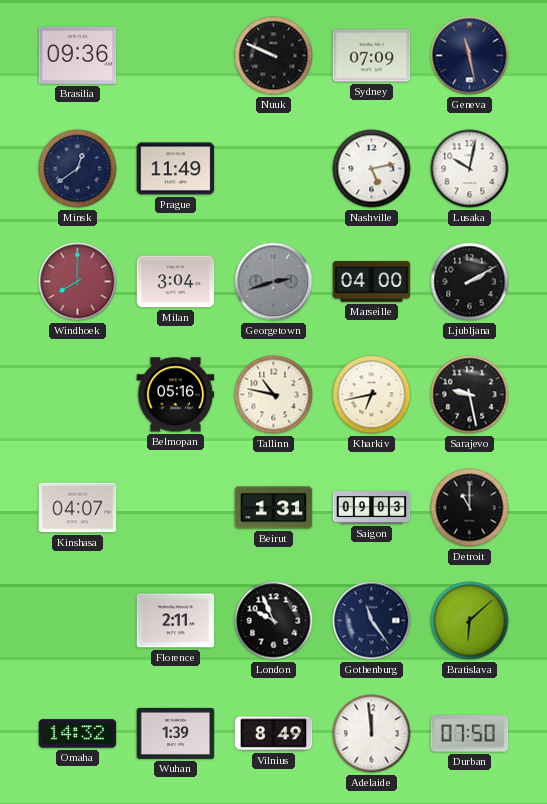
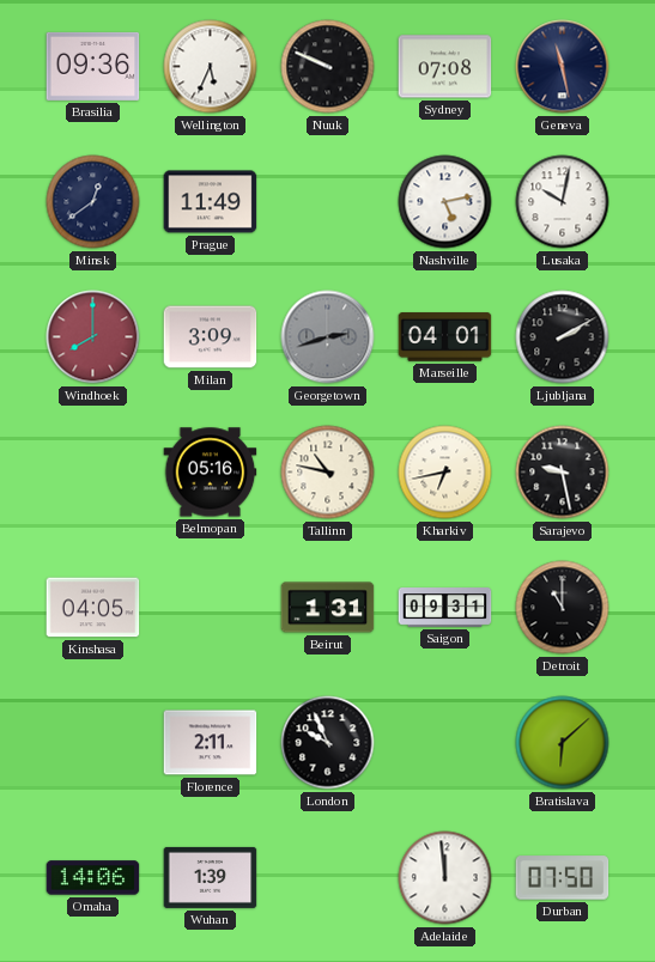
Wellington: none -> 5:34
Sydney: 07:09 -> 07:08
Milan: 3:04 -> 3:09
Marseille: 04:00 -> 04:01
Kinshasa: 04:07 -> 04:05
Saigon: 09:03 -> 09:31
Gothenburg: 11:24 -> none
Omaha: 14:32 -> 14:06
Vilnius: 8:49 -> none
